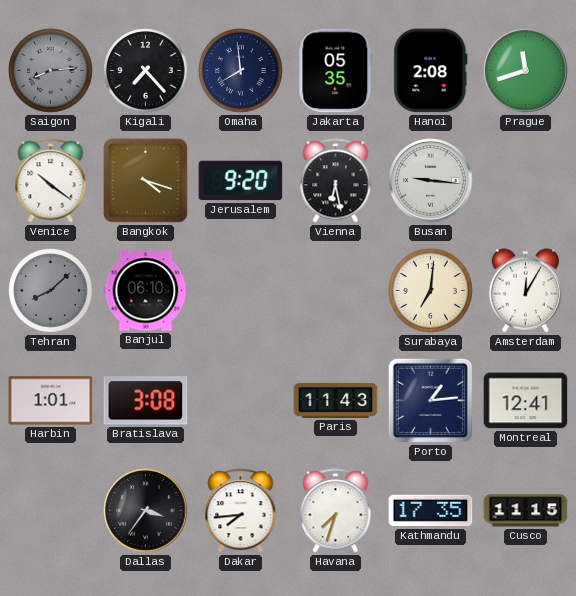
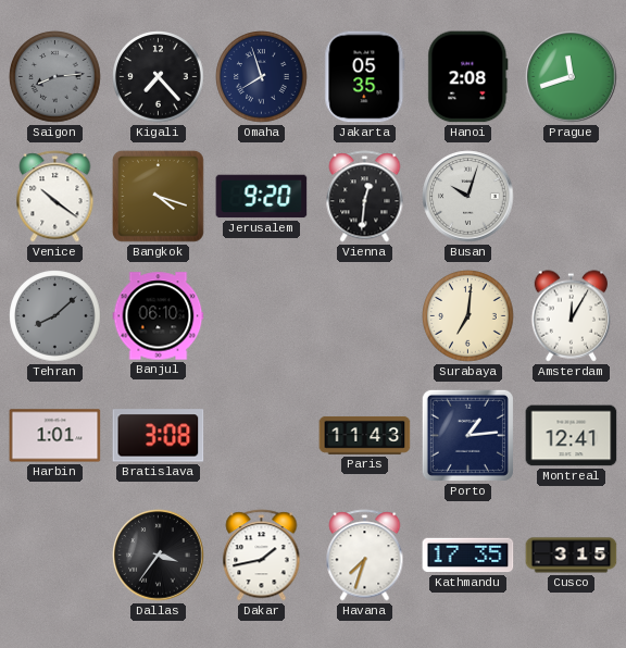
Omaha: 7:59 -> 7:57
Vienna: 6:28 -> 12:31
Busan: 9:16 -> 10:03
Dakar: 7:44 -> 1:43
Cusco: 11:15 -> 3:15
